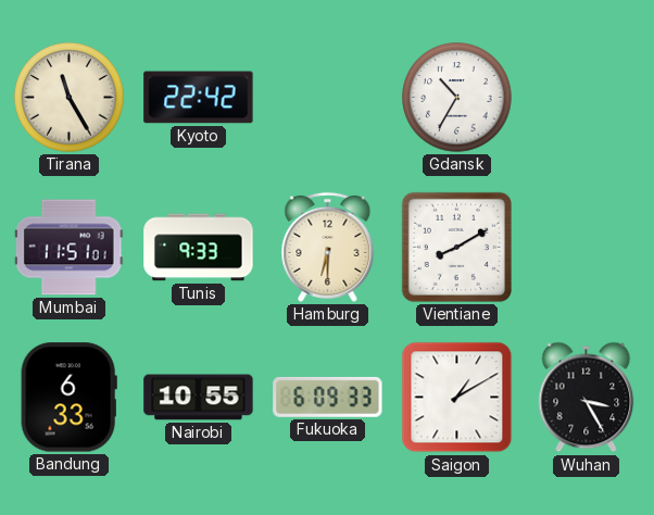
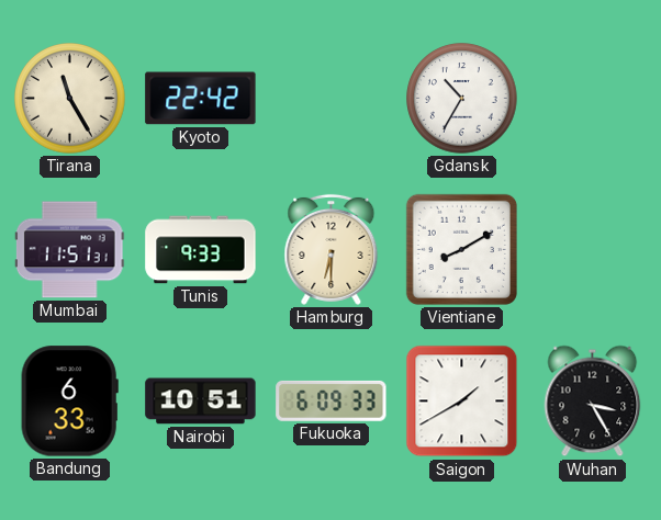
Mumbai: 11:51:01 -> 11:51:31
Nairobi: 10:55 -> 10:51
Saigon: 1:10 -> 1:40
